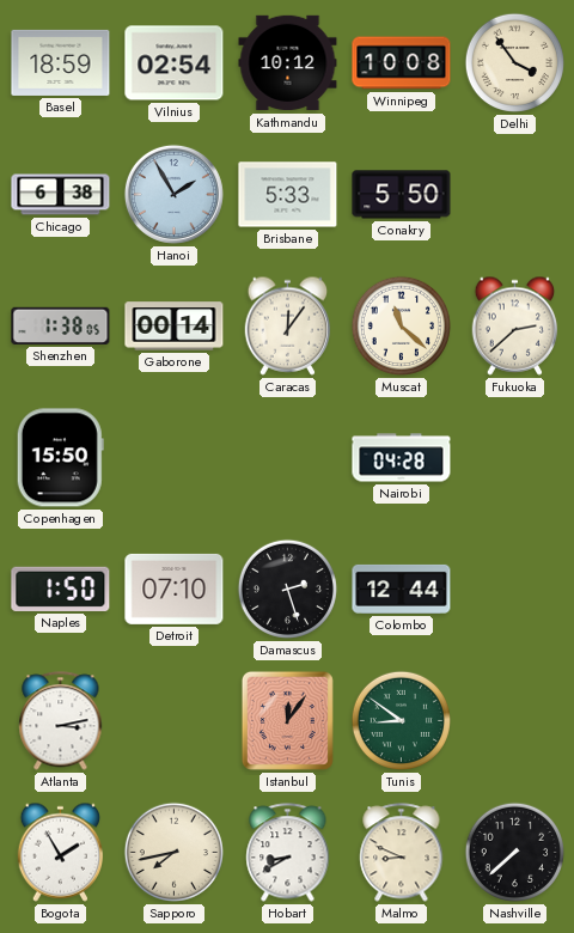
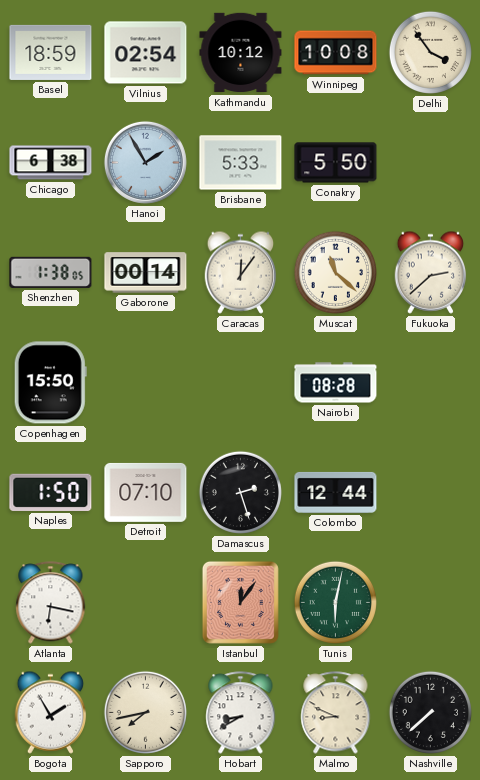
Nairobi: 04:28 -> 08:28
Atlanta: 3:13 -> 6:17
Tunis: 8:51 -> 6:02
